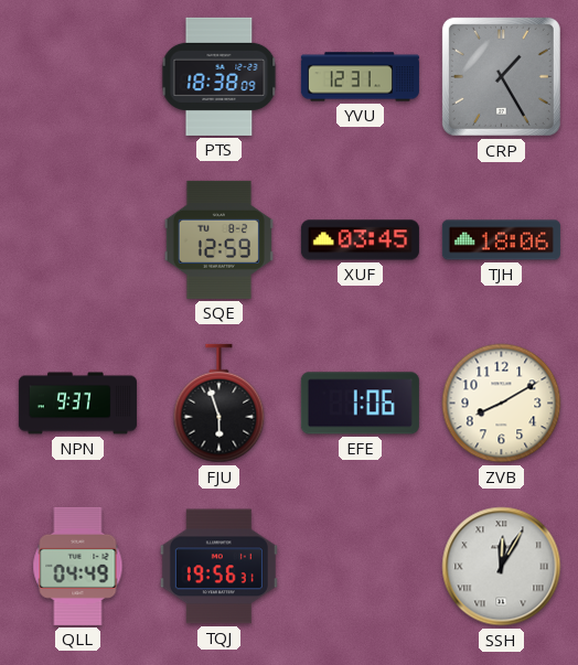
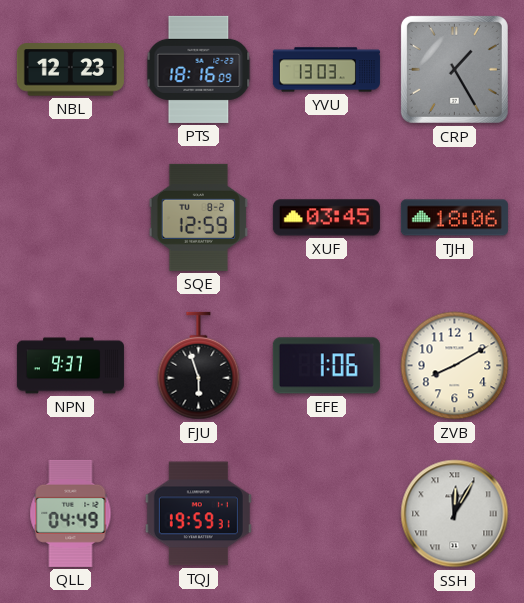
NBL: none -> 12:23
PTS: 18:38 -> 18:16
YVU: 12:31 -> 13:03
TQJ: 19:56 -> 19:59
